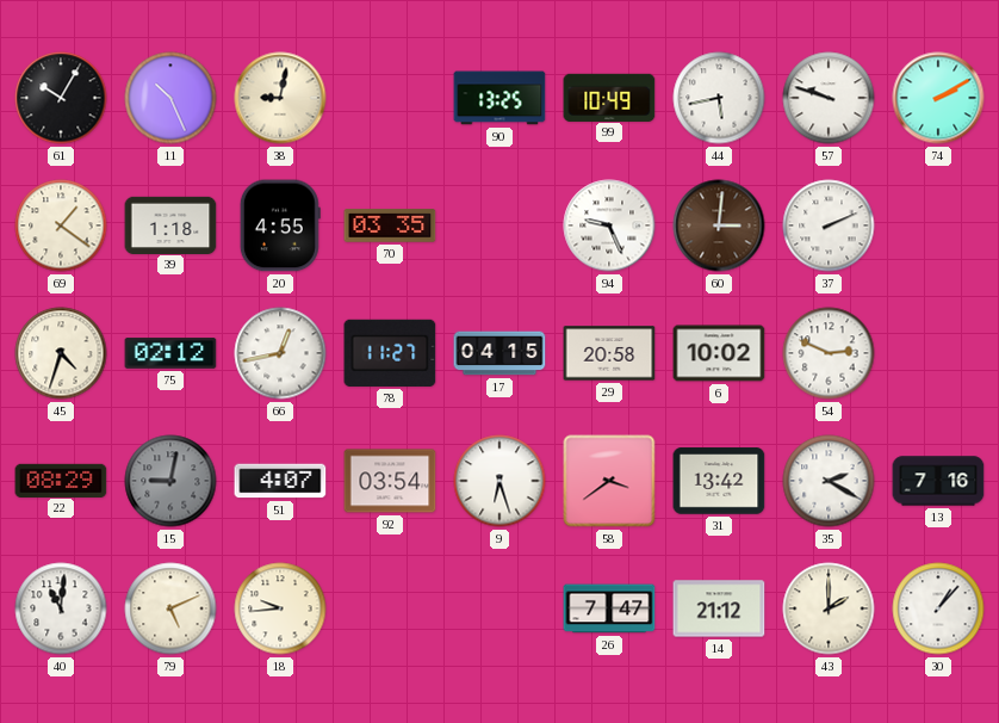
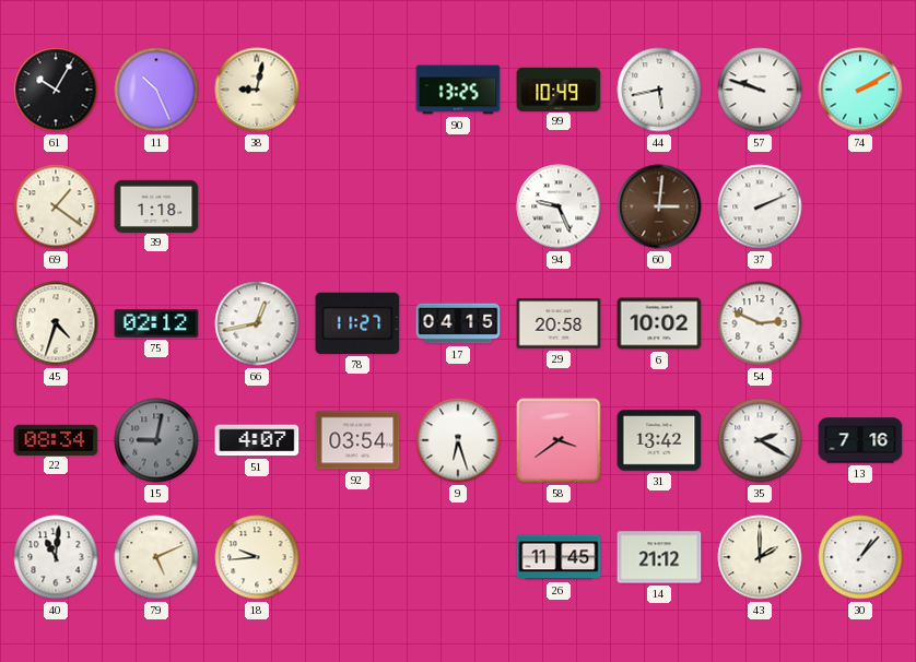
20: 4:55 -> none
70: 03:35 -> none
22: 08:29 -> 08:34
26: 7:47 -> 11:45
